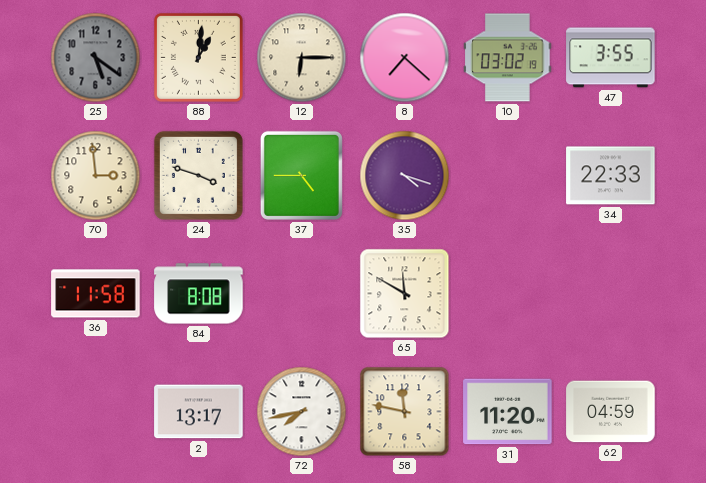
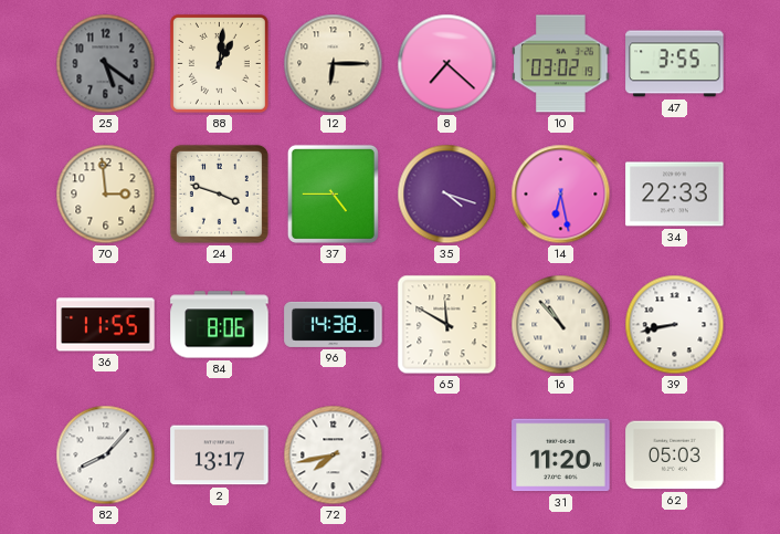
14: none -> 6:28
36: 11:58 -> 11:55
84: 8:08 -> 8:06
96: none -> 14:38
16: none -> 10:53
39: none -> 8:43
82: none -> 8:07
58: 11:47 -> none
62: 04:59 -> 05:03
